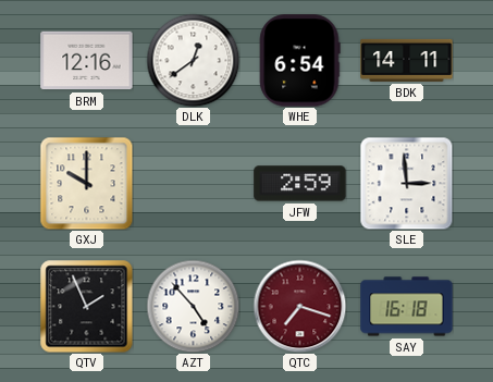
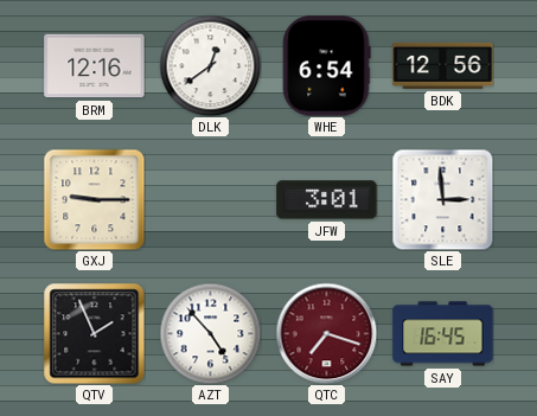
BDK: 14:11 -> 12:56
GXJ: 10:00 -> 9:15
JFW: 2:59 -> 3:01
SAY: 16:18 -> 16:45
